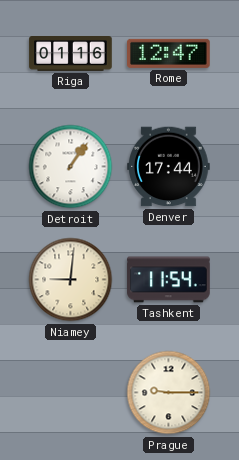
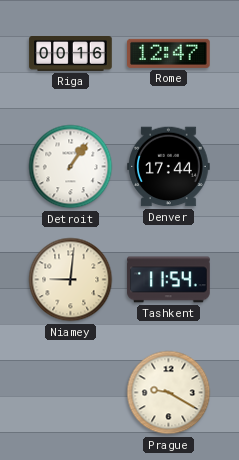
Riga: 01:16 -> 00:16
Prague: 9:15 -> 9:20
